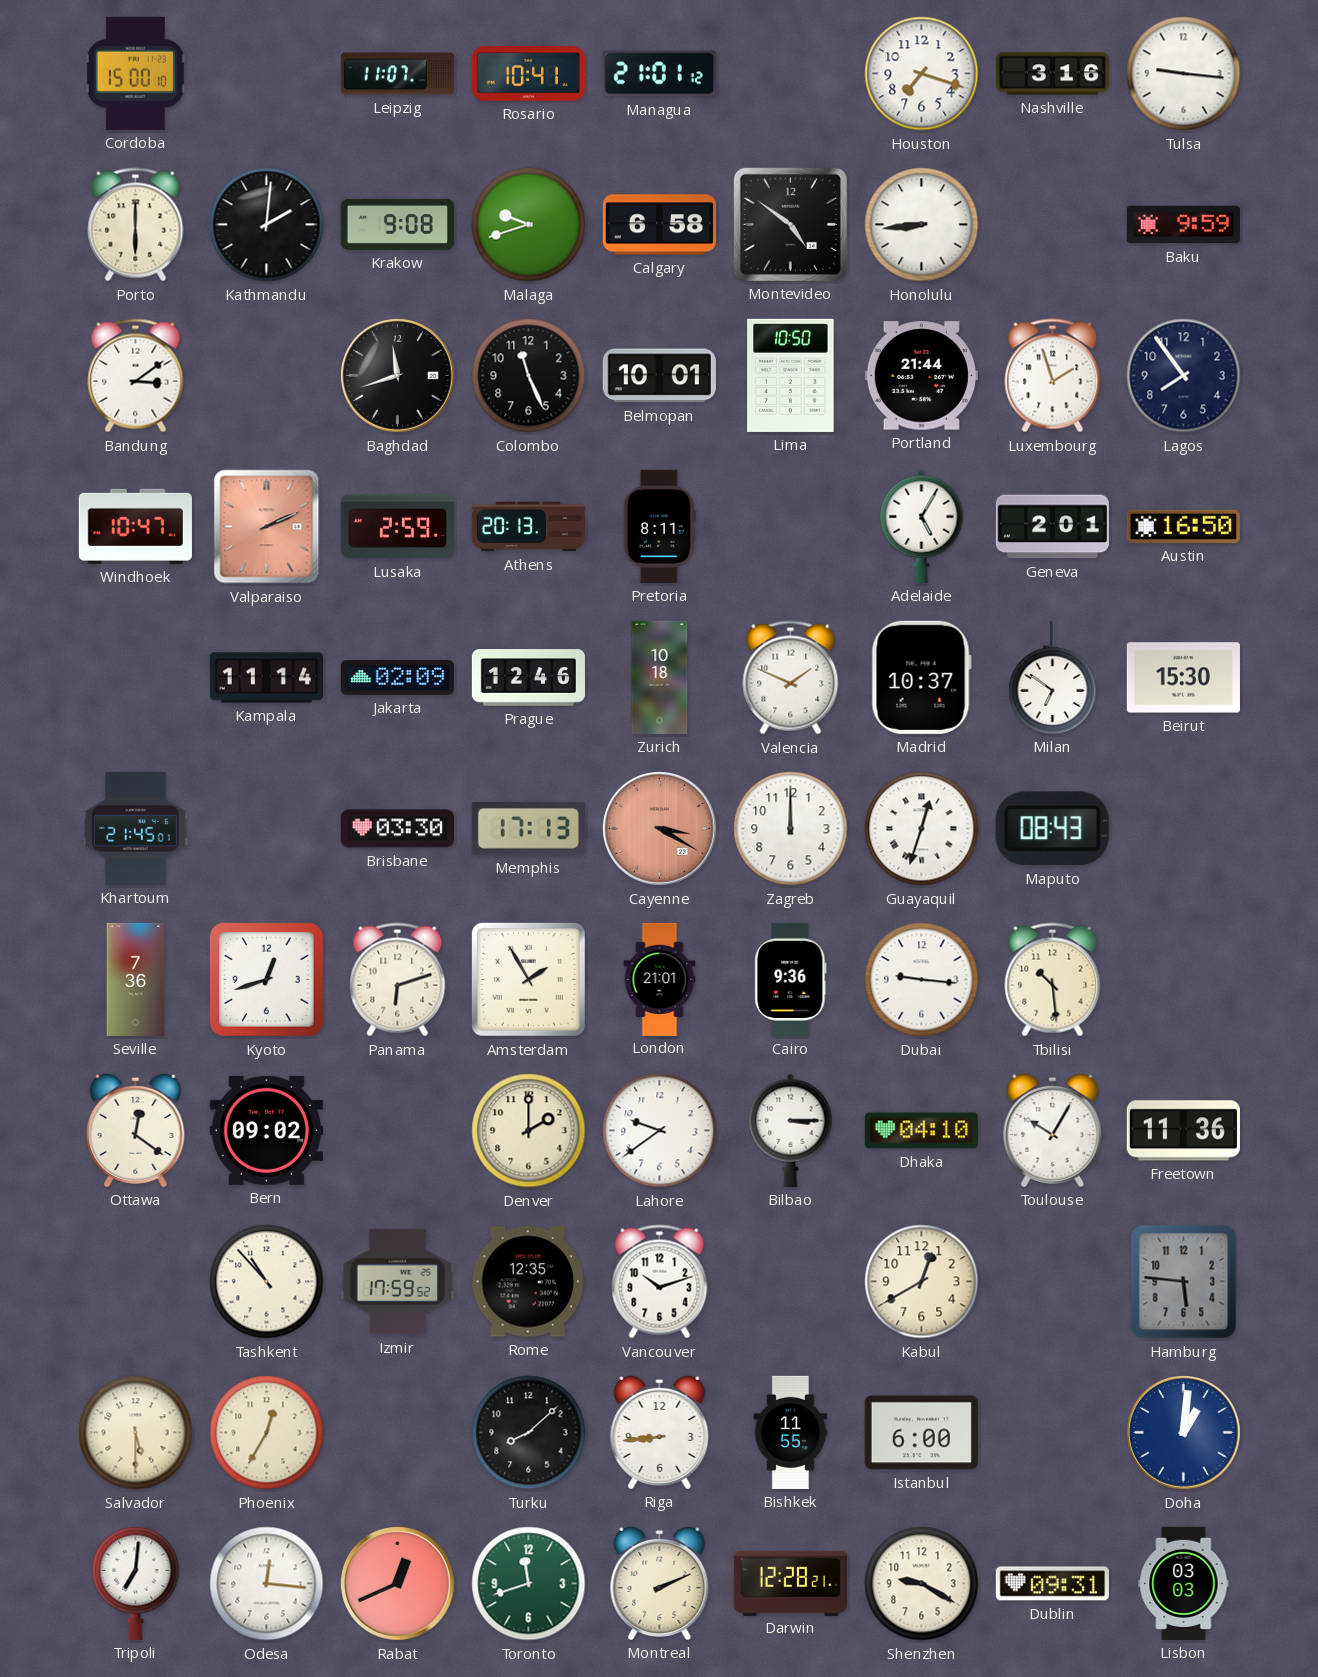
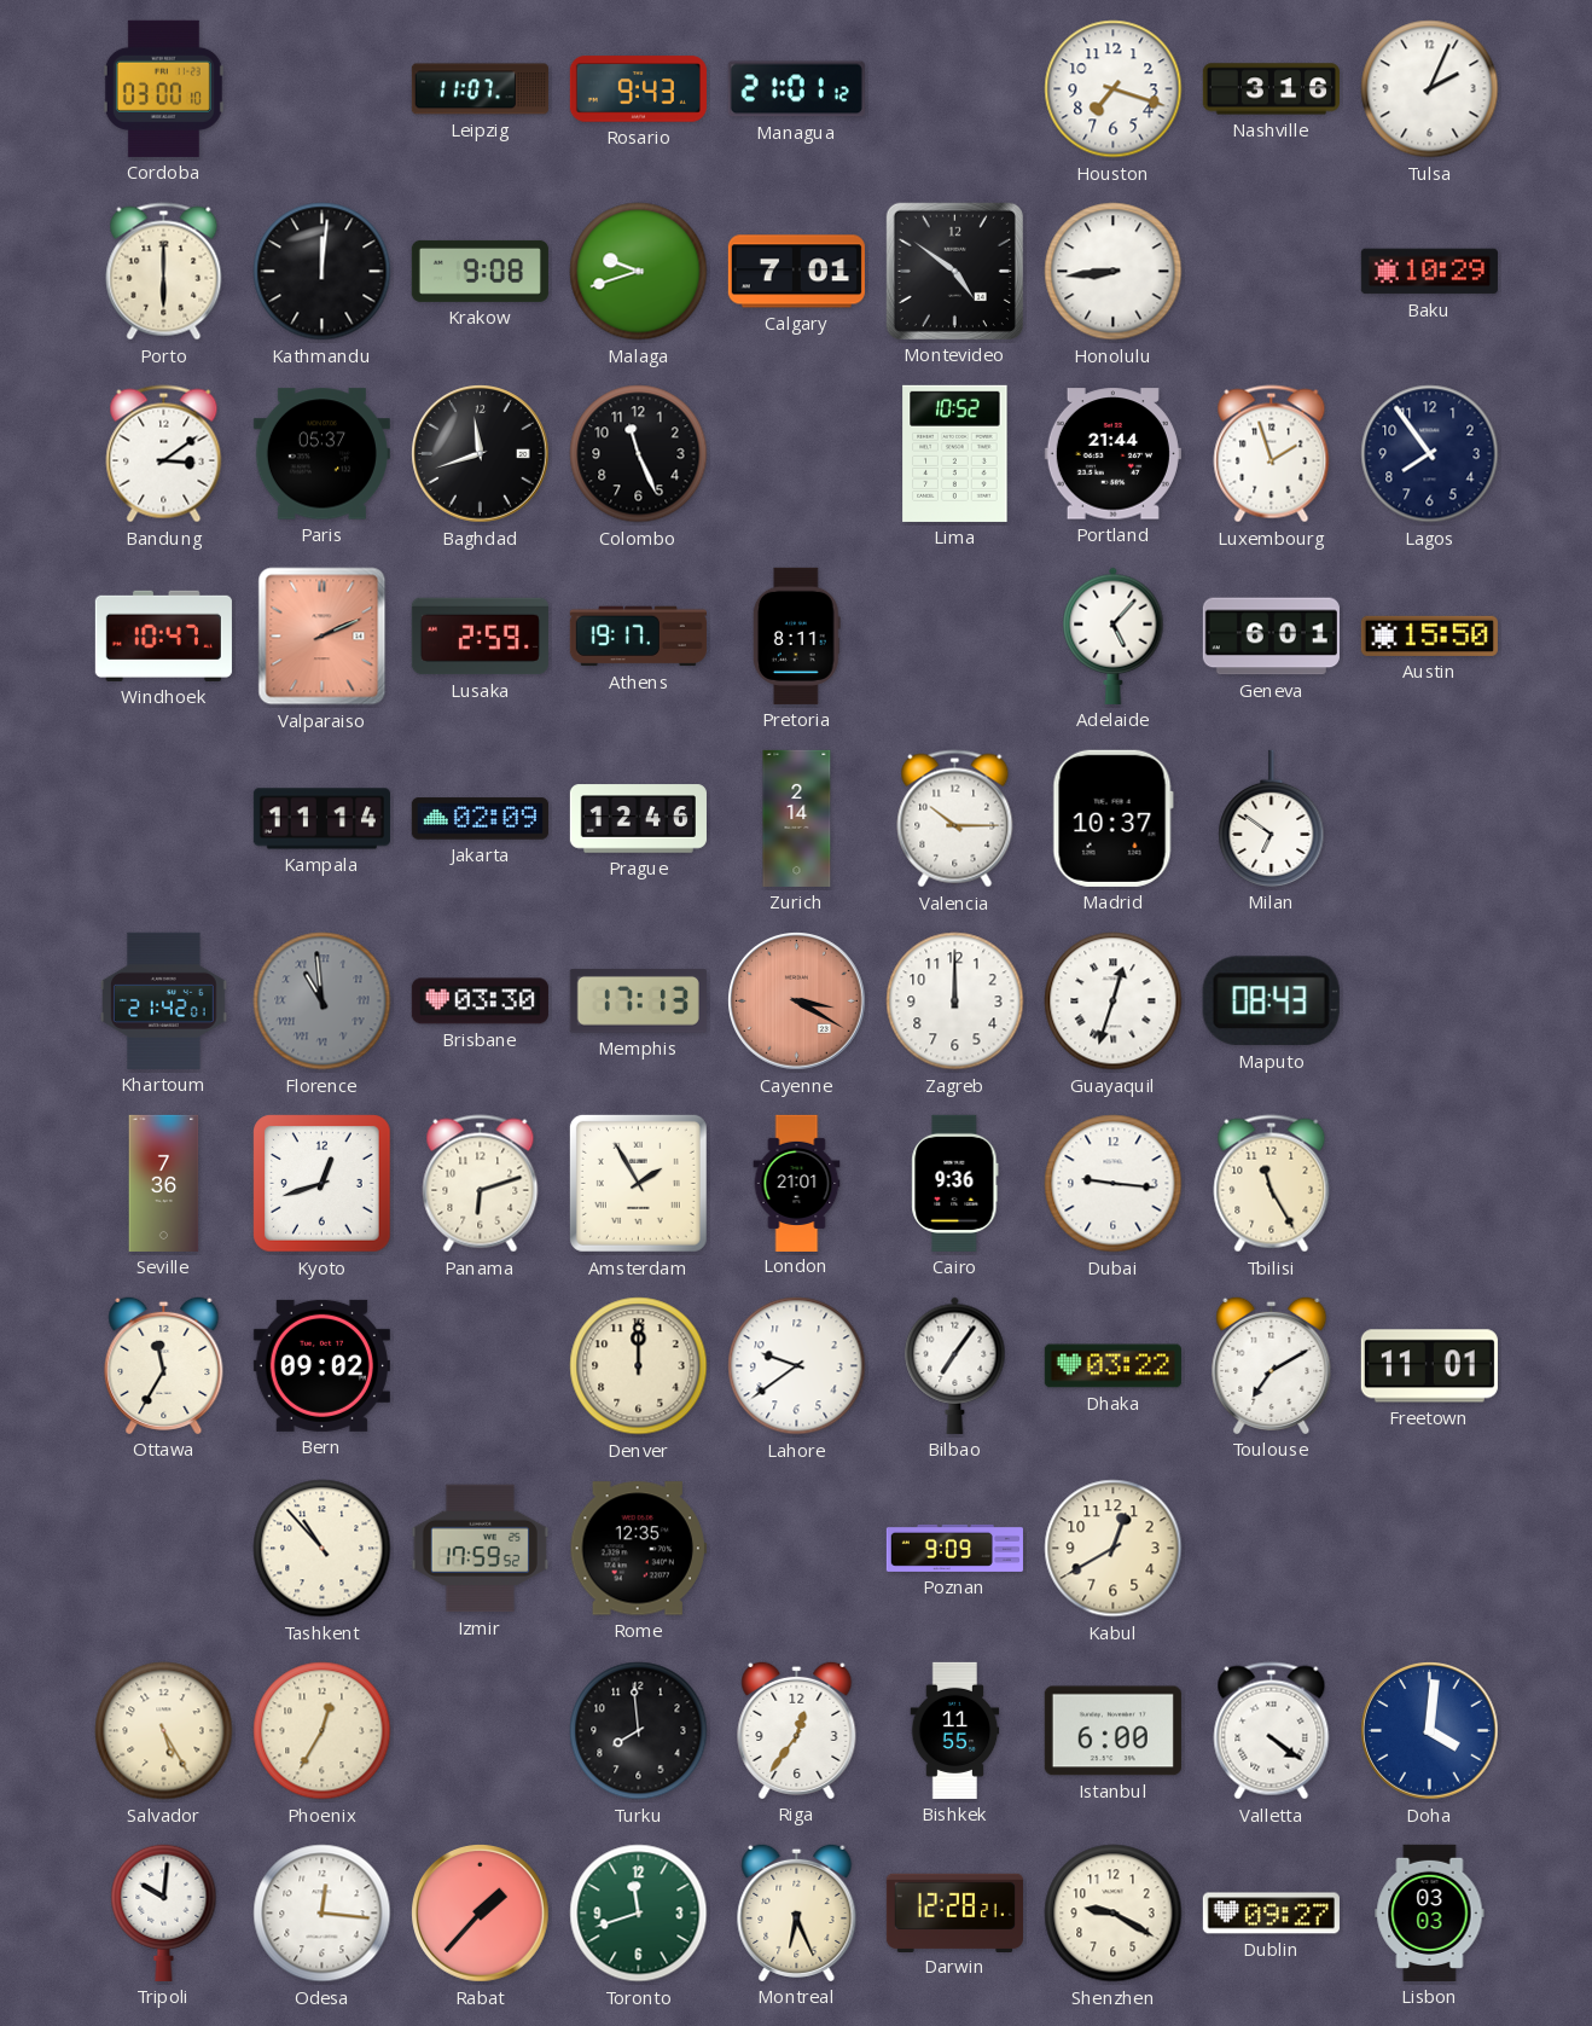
Cordoba: 15:00 -> 03:00
Rosario: 10:41 -> 9:43
Tulsa: 9:16 -> 2:04
Kathmandu: 2:01 -> 12:01
Calgary: 6:58 -> 7:01
Baku: 9:59 -> 10:29
Paris: none -> 05:37
Belmopan: 10:01 -> none
Lima: 10:50 -> 10:52
Athens: 20:13 -> 19:17
Adelaide: 5:05 -> 5:07
Geneva: 2:01 -> 6:01
Austin: 16:50 -> 15:50
Zurich: 10:18 -> 2:14
Valencia: 1:49 -> 10:15
Beirut: 15:30 -> none
Khartoum: 21:45 -> 21:42
Florence: none -> 10:59
Tbilisi: 10:29 -> 11:25
Ottawa: 12:21 -> 11:35
Denver: 2:00 -> 12:00
Bilbao: 3:15 -> 7:06
Dhaka: 04:10 -> 03:22
Toulouse: 10:05 -> 7:10
Freetown: 11:36 -> 11:01
Vancouver: 10:12 -> none
Poznan: none -> 9:09
Hamburg: 5:46 -> none
Salvador: 5:30 -> 5:25
Turku: 8:08 -> 7:59
Riga: 8:44 -> 12:36
Valletta: none -> 4:21
Doha: 1:01 -> 4:01
Tripoli: 7:01 -> 10:01
Rabat: 12:41 -> 1:37
Montreal: 2:11 -> 6:26
Dublin: 09:31 -> 09:27
